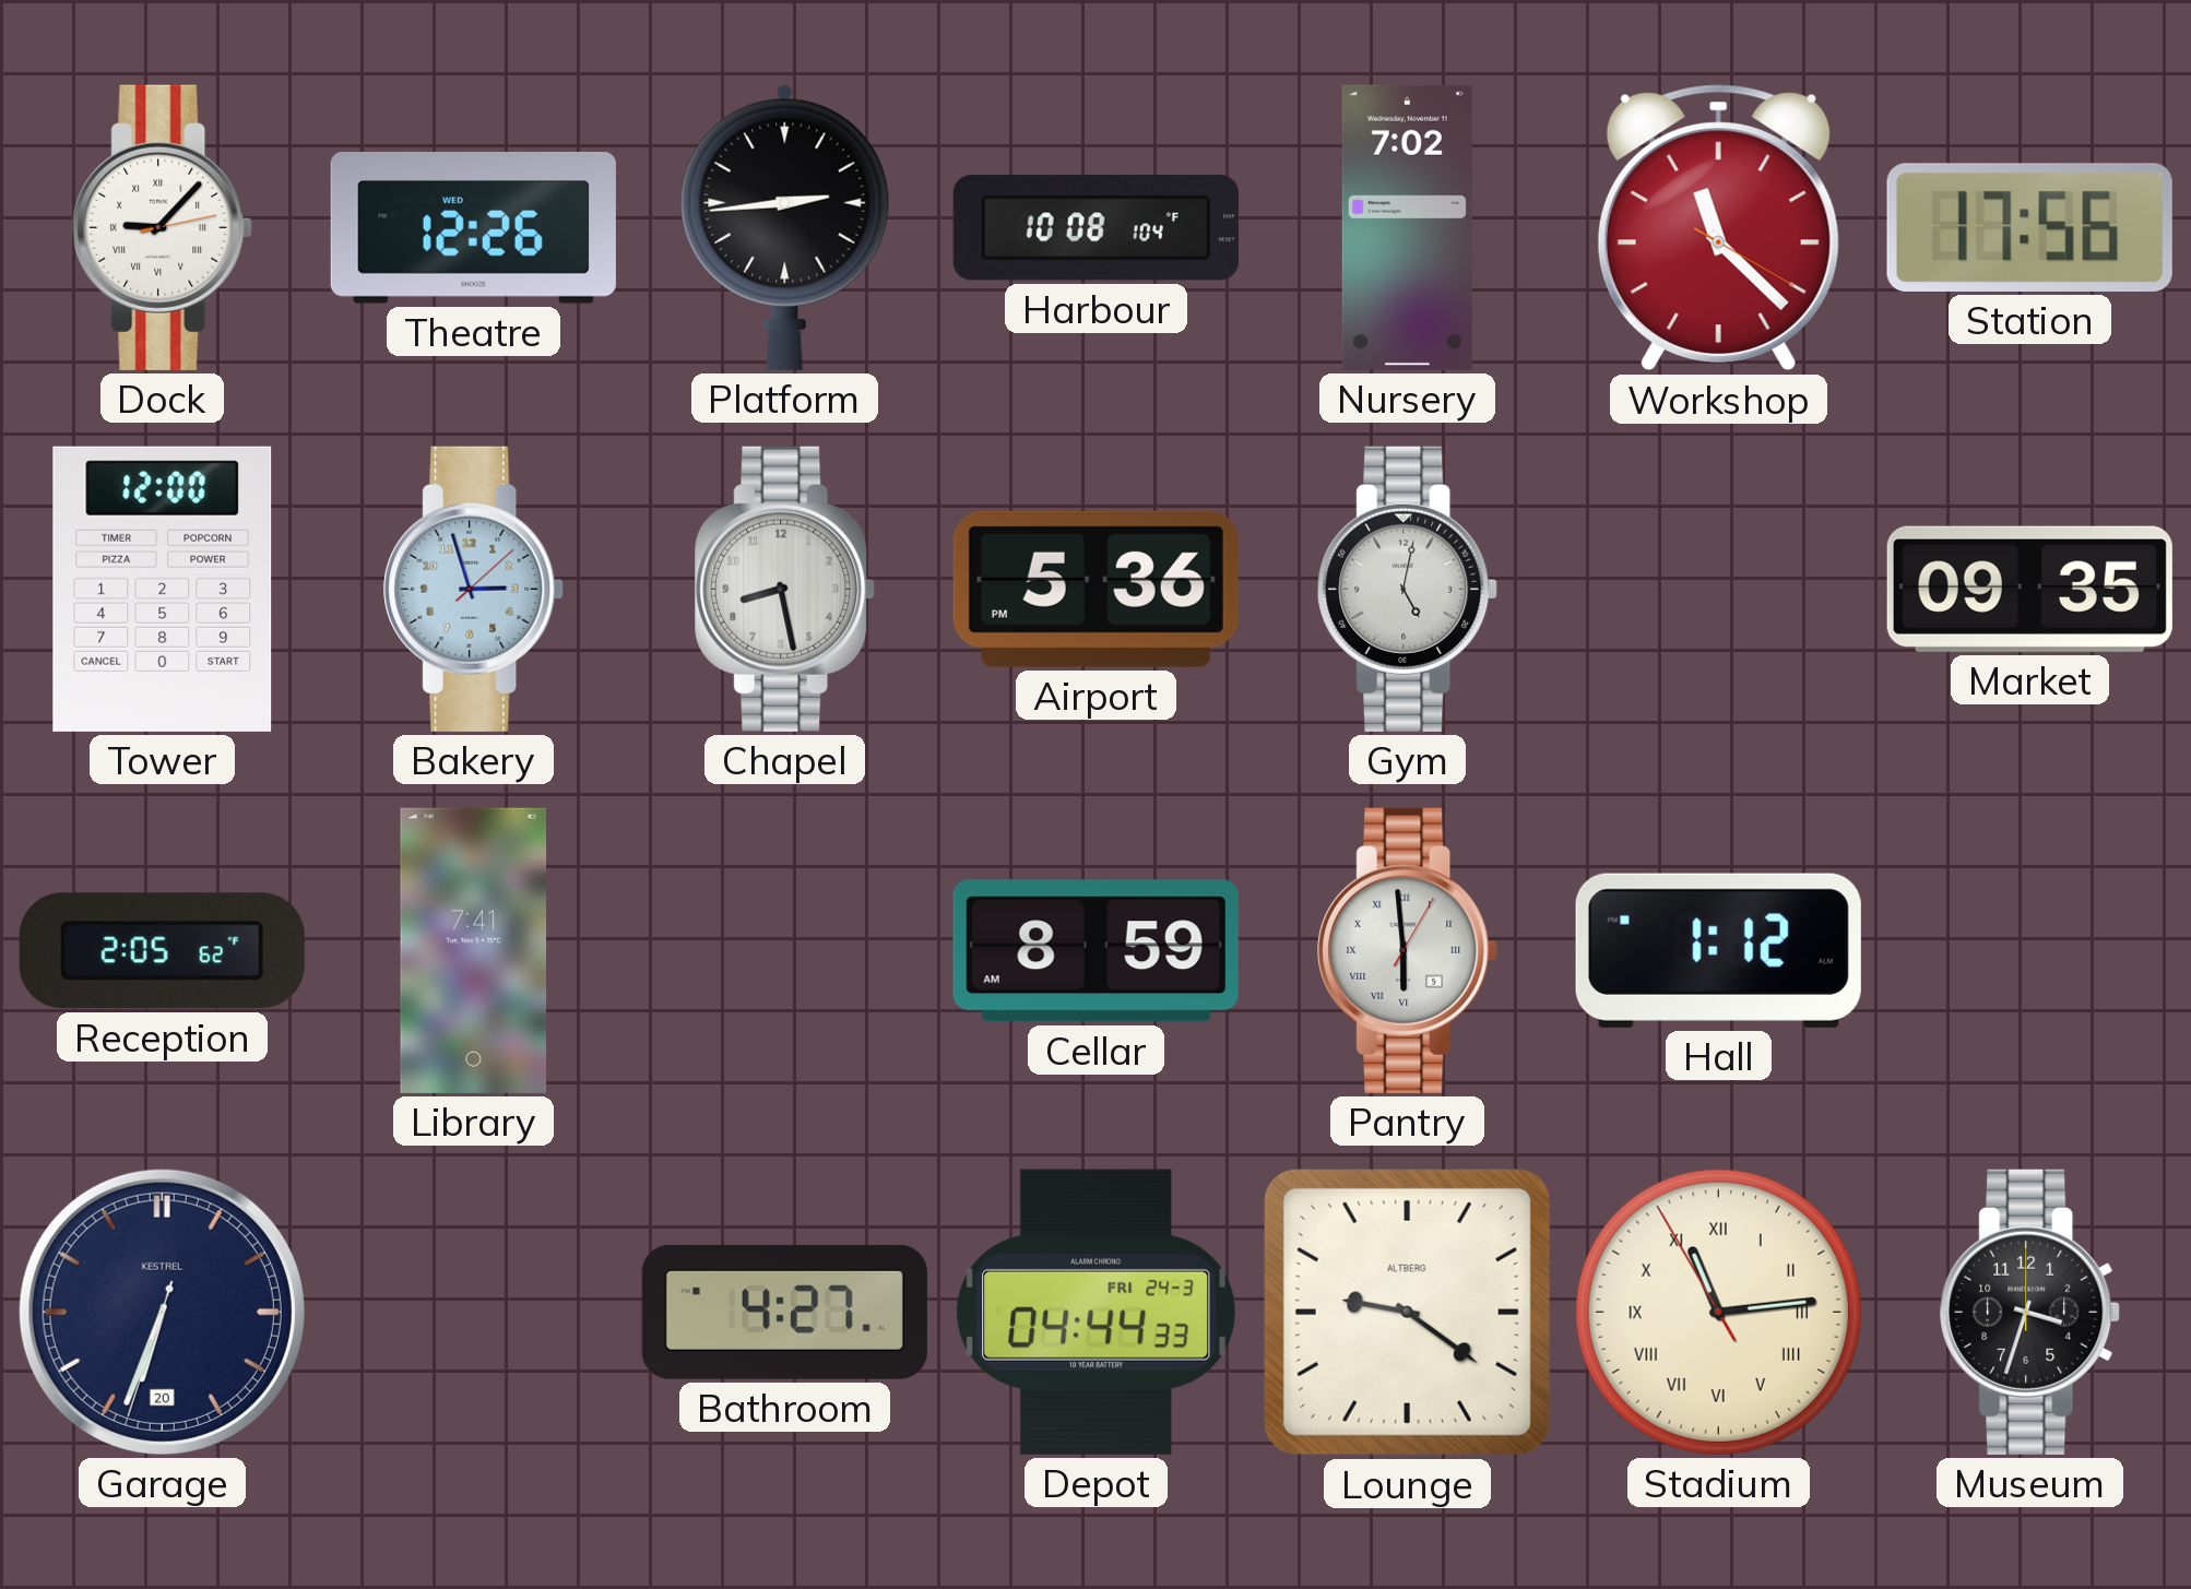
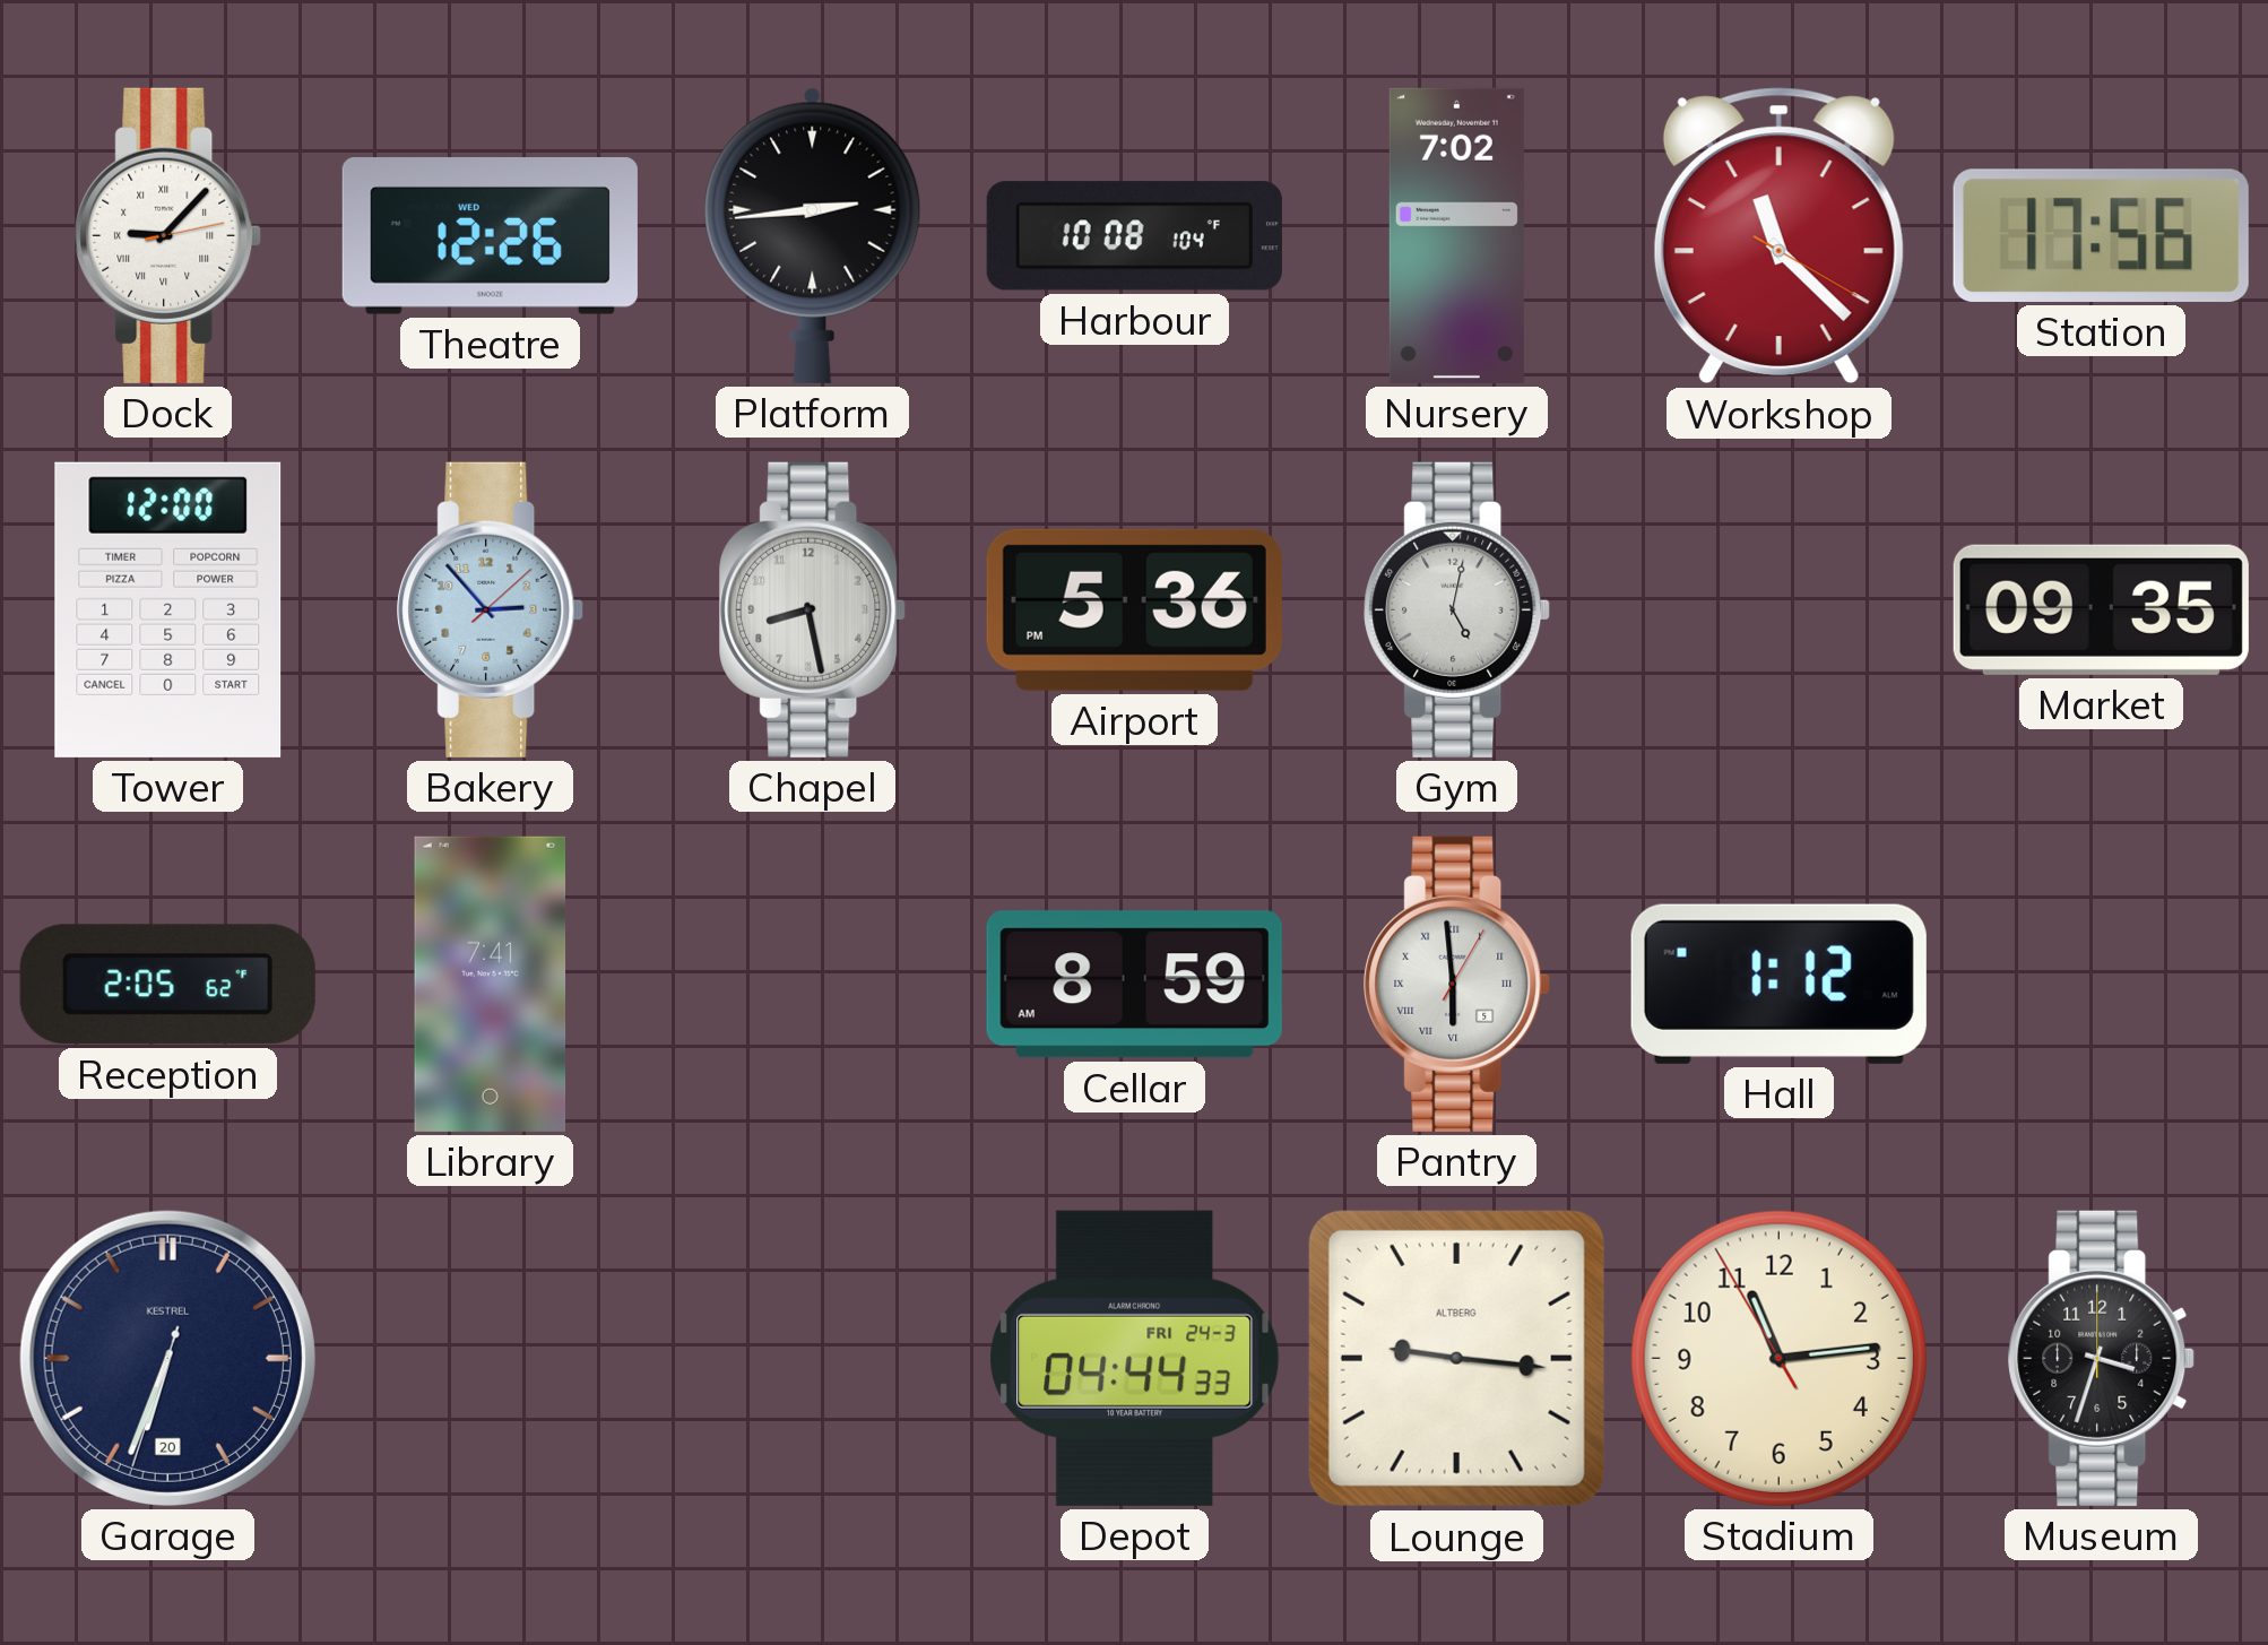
Bakery: 2:57 -> 2:53
Bathroom: 4:27 -> none
Lounge: 9:21 -> 9:16
Stadium numerals: Roman -> Arabic
